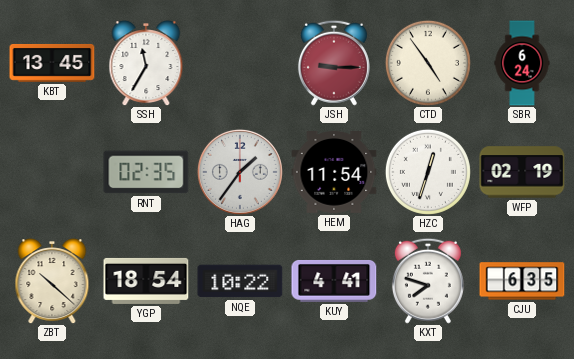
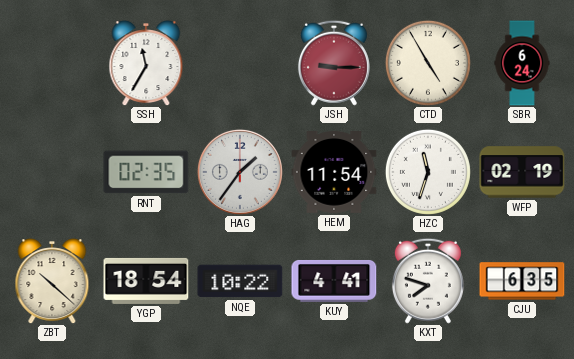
KBT: 13:45 -> none
CTD: 4:54 -> 4:55
HZC: 12:33 -> 11:33
